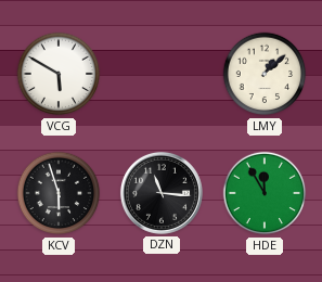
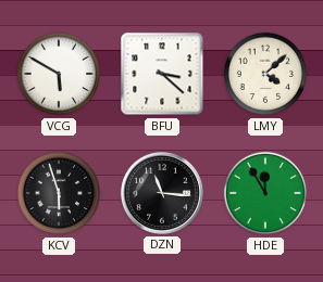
BFU: none -> 3:22
LMY: 1:08 -> 4:08
